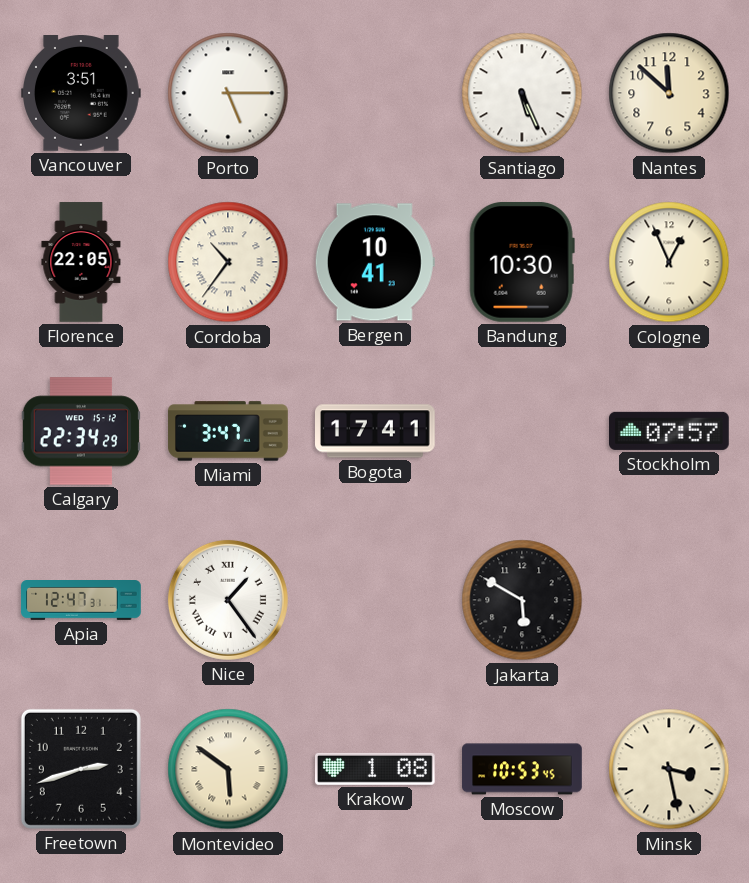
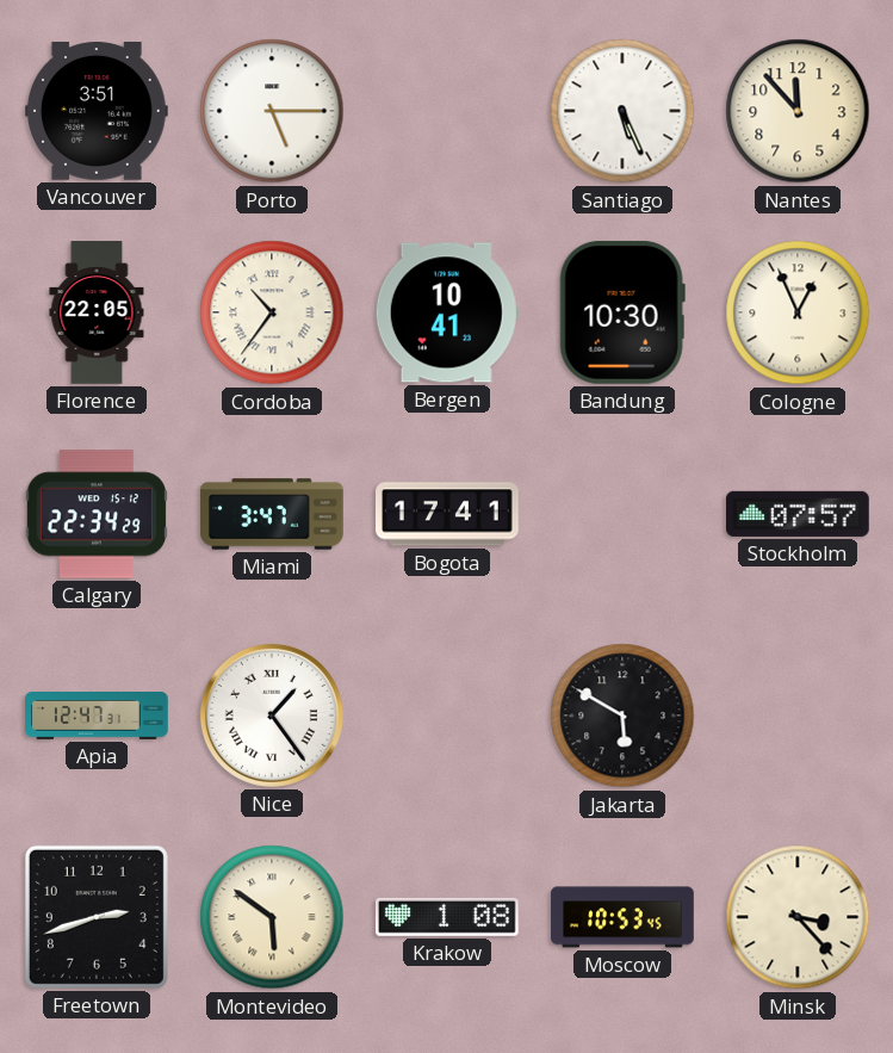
Nantes: 11:52 -> 11:53
Minsk: 3:28 -> 3:23
